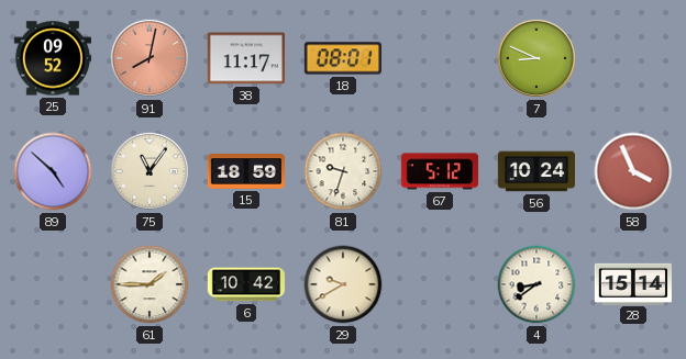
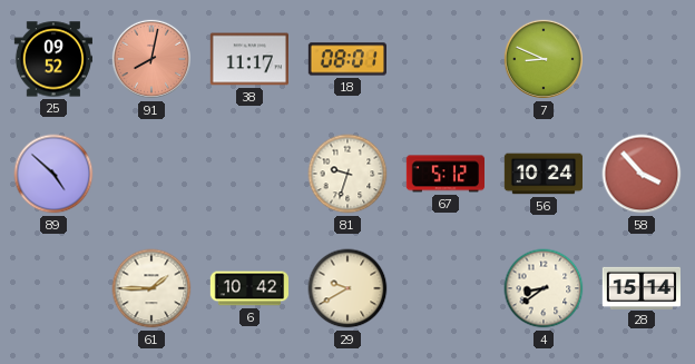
75: 11:06 -> none
15: 18:59 -> none
58: 3:56 -> 3:53
